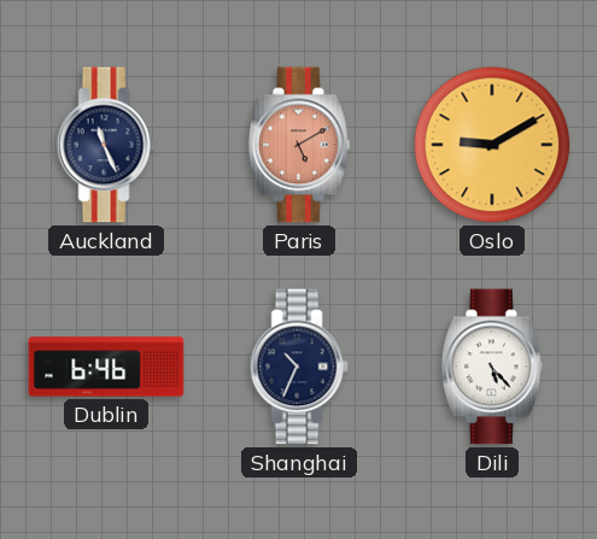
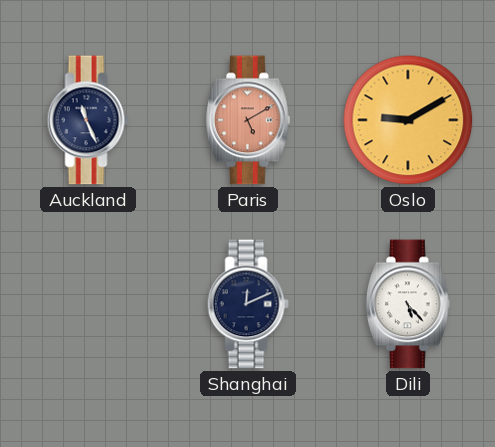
Dublin: 6:46 -> none
Shanghai: 10:34 -> 12:11
